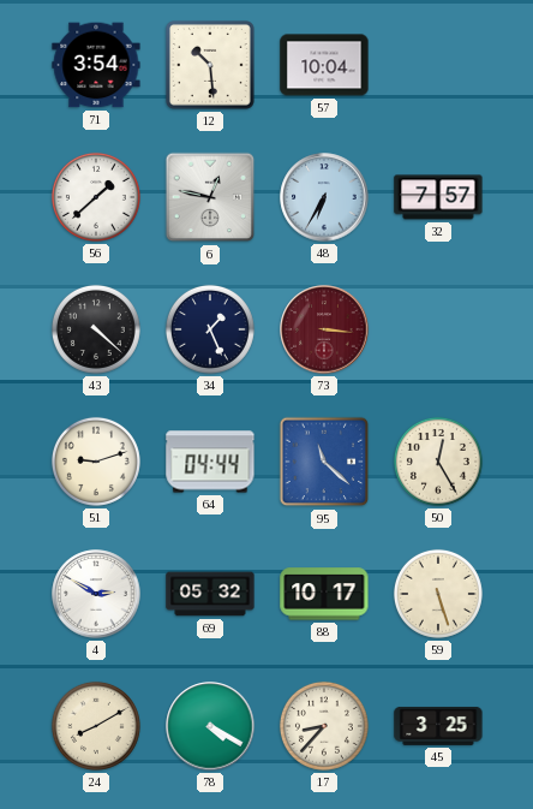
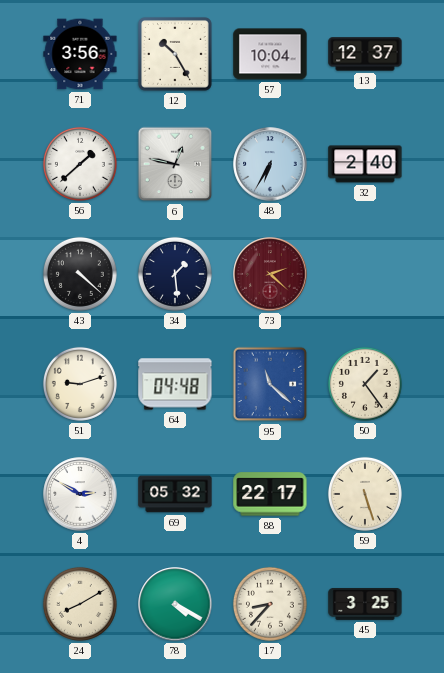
71: 3:54 -> 3:56
12: 10:29 -> 10:25
13: none -> 12:37
32: 7:57 -> 2:40
34: 1:26 -> 1:29
73: 3:16 -> 2:22
64: 04:44 -> 04:48
50: 12:25 -> 1:24
88: 10:17 -> 22:17
